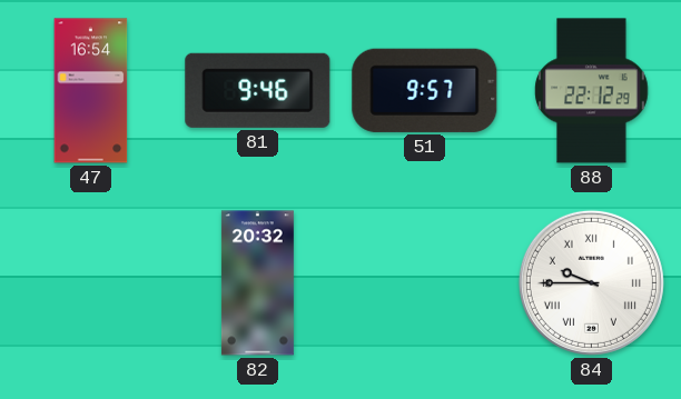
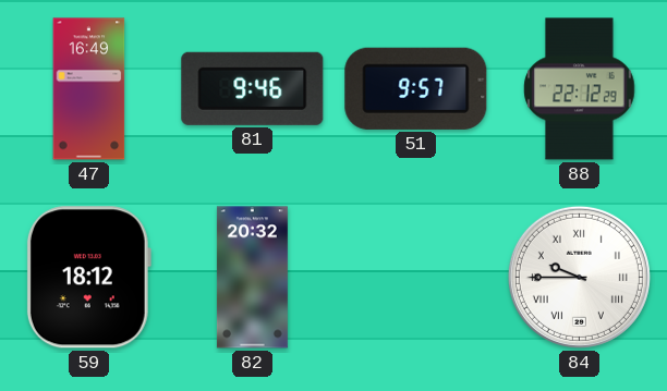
47: 16:54 -> 16:49
59: none -> 18:12
